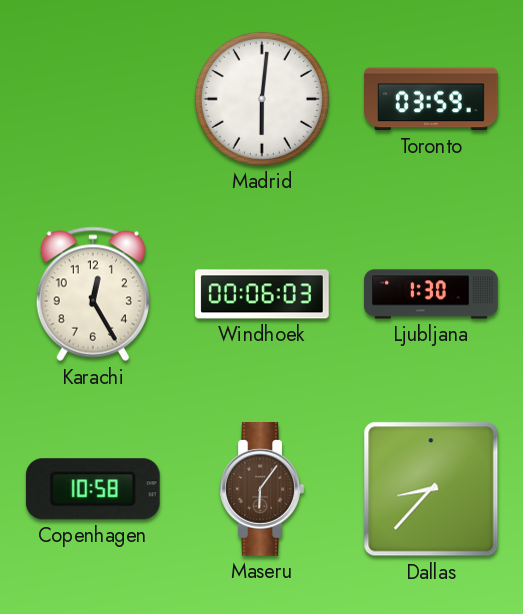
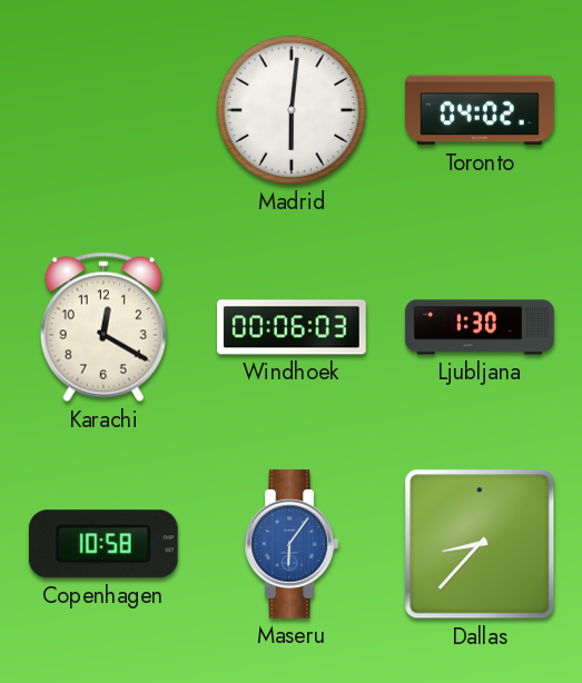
Toronto: 03:59 -> 04:02
Karachi: 12:25 -> 12:20
Maseru dial: brown -> blue
